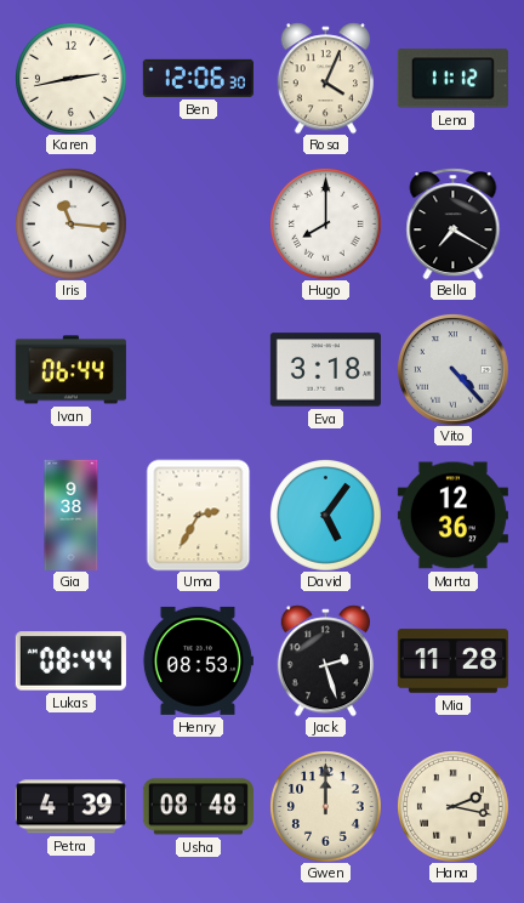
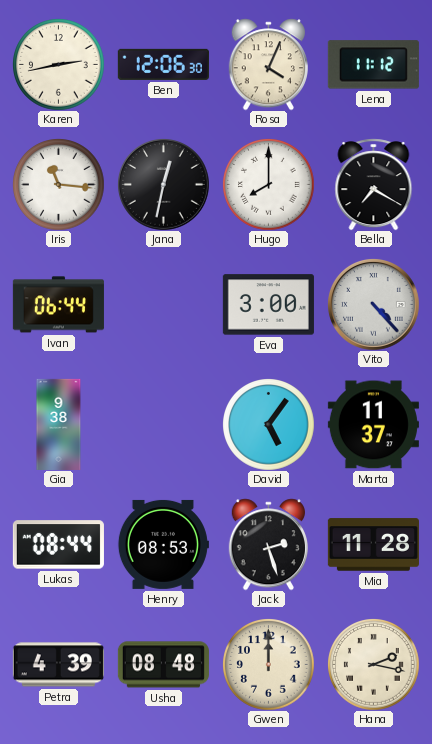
Jana: none -> 12:32
Eva: 3:18 -> 3:00
Uma: 2:35 -> none
Marta: 12:36 -> 11:37
